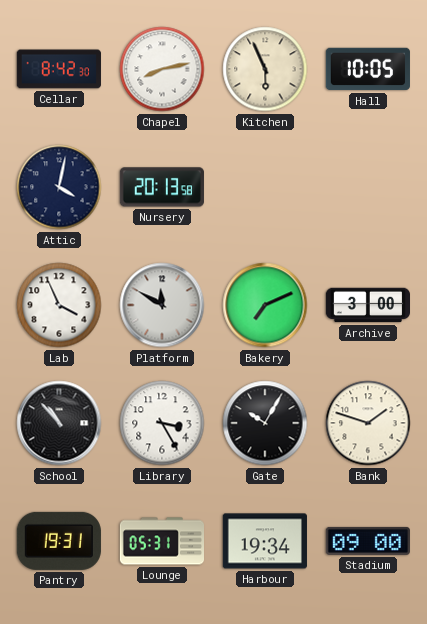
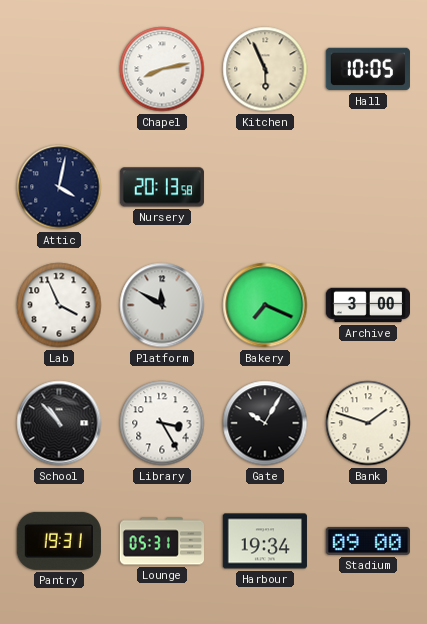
Cellar: 8:42 -> none
Bakery: 7:11 -> 7:19
